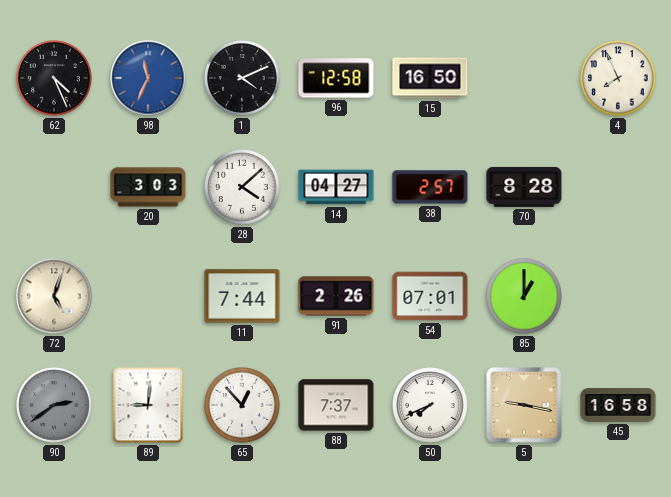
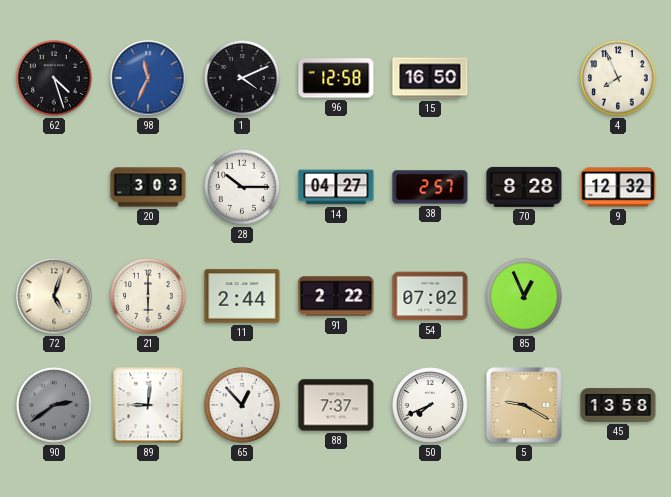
62: 4:26 -> 4:27
28: 4:08 -> 10:15
9: none -> 12:32
21: none -> 6:00
11: 7:44 -> 2:44
91: 2:26 -> 2:22
54: 07:01 -> 07:02
85: 1:00 -> 12:56
5: 9:17 -> 9:20
45: 16:58 -> 13:58
